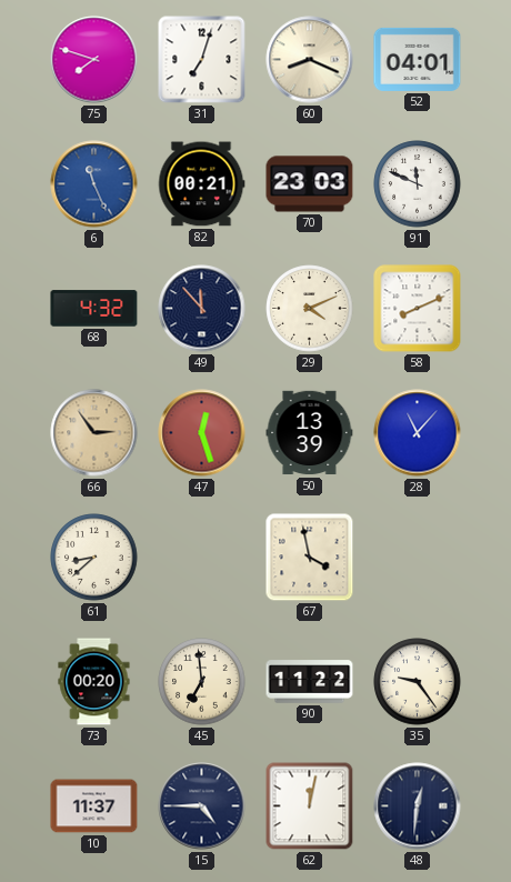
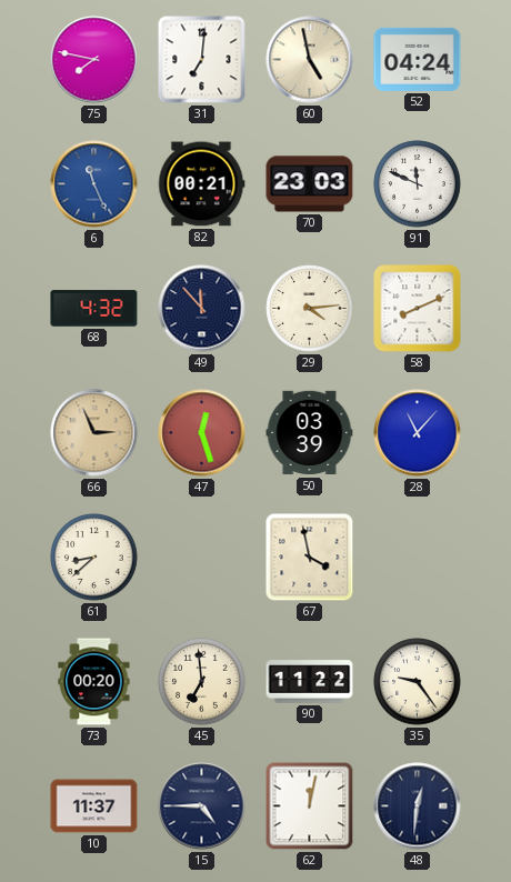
75: 7:48 -> 7:47
31: 7:03 -> 7:01
60: 8:19 -> 4:58
52: 04:01 -> 04:24
29: 4:11 -> 4:14
66: 2:54 -> 2:56
50: 13:39 -> 03:39
